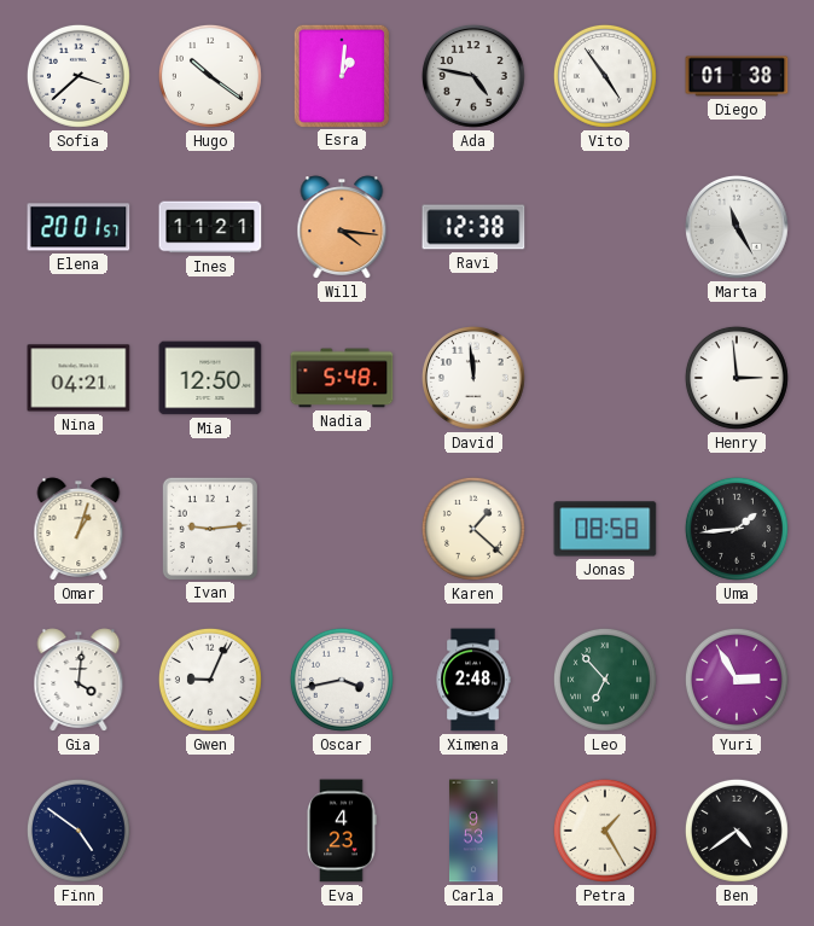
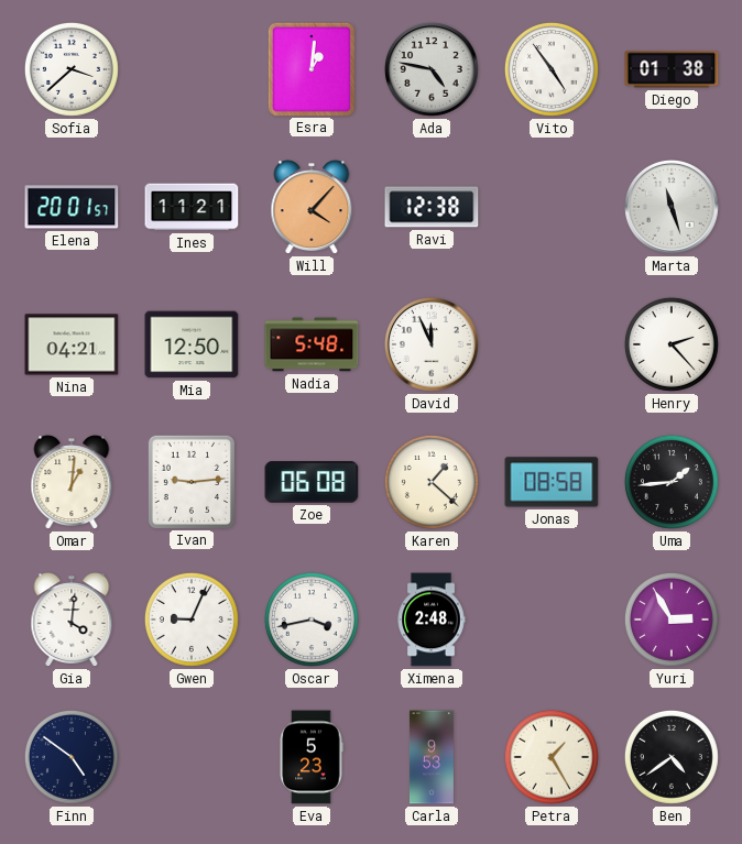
Hugo: 10:21 -> none
Will: 4:16 -> 4:07
Marta: 11:25 -> 11:27
David: 11:59 -> 11:56
Henry: 2:59 -> 2:23
Omar: 1:03 -> 1:01
Zoe: none -> 06:08
Leo: 6:53 -> none
Eva: 4:23 -> 5:23
